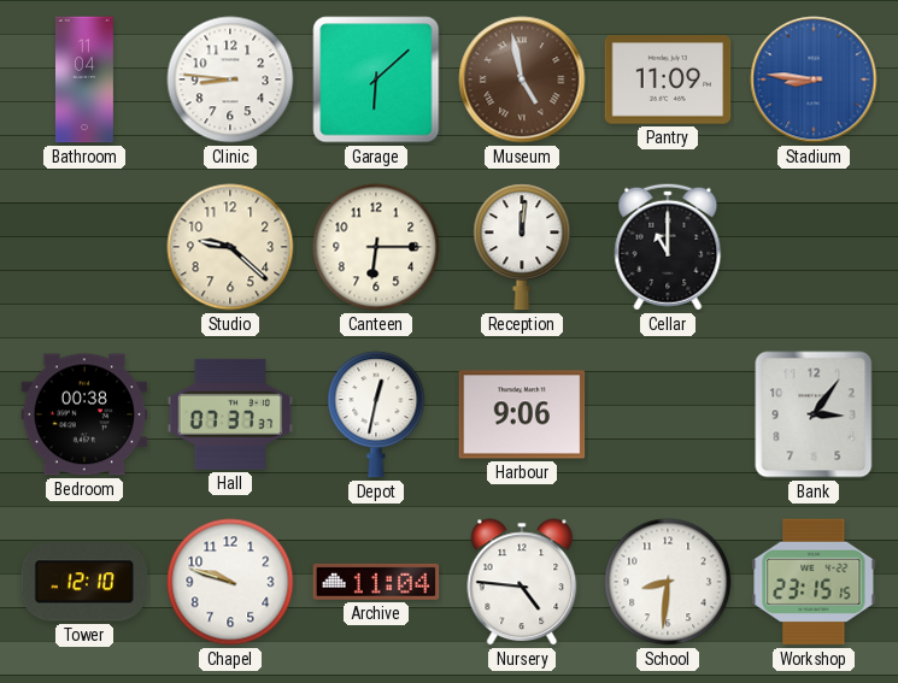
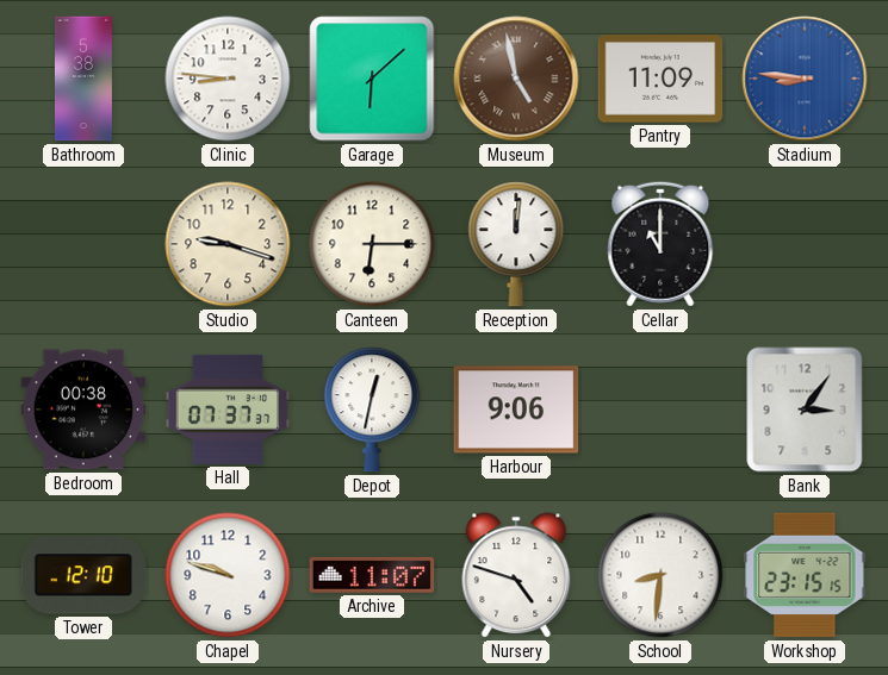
Bathroom: 11:04 -> 5:38
Studio: 9:22 -> 9:18
Archive: 11:04 -> 11:07
Nursery: 4:46 -> 4:48
